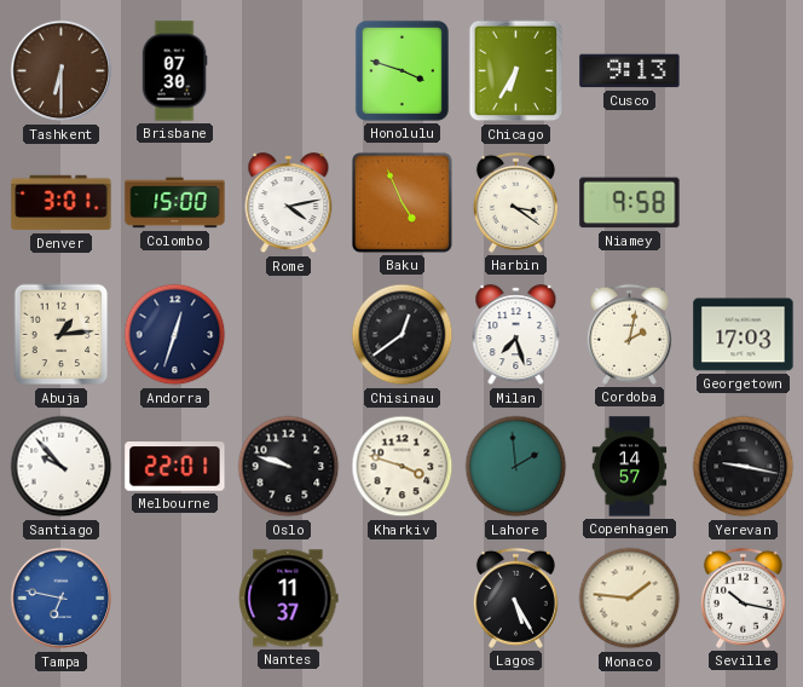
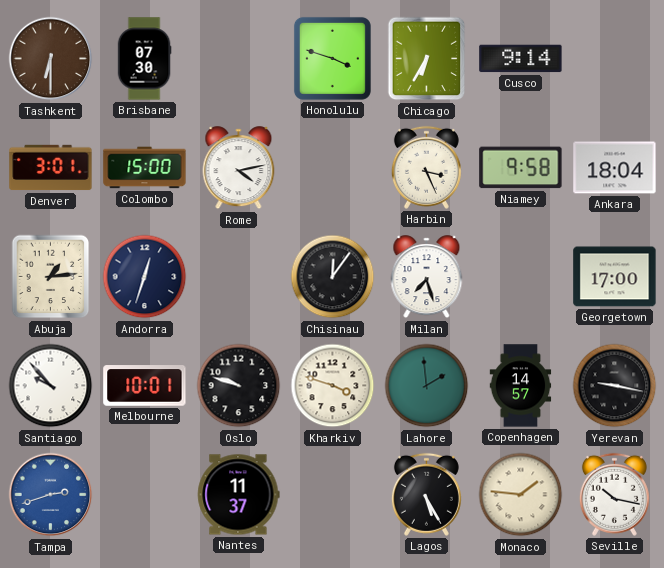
Cusco: 9:13 -> 9:14
Baku: 4:56 -> none
Harbin: 3:21 -> 3:26
Ankara: none -> 18:04
Chisinau: 12:39 -> 12:06
Cordoba: 2:02 -> none
Georgetown: 17:03 -> 17:00
Melbourne: 22:01 -> 10:01
Tampa: 6:47 -> 2:42
